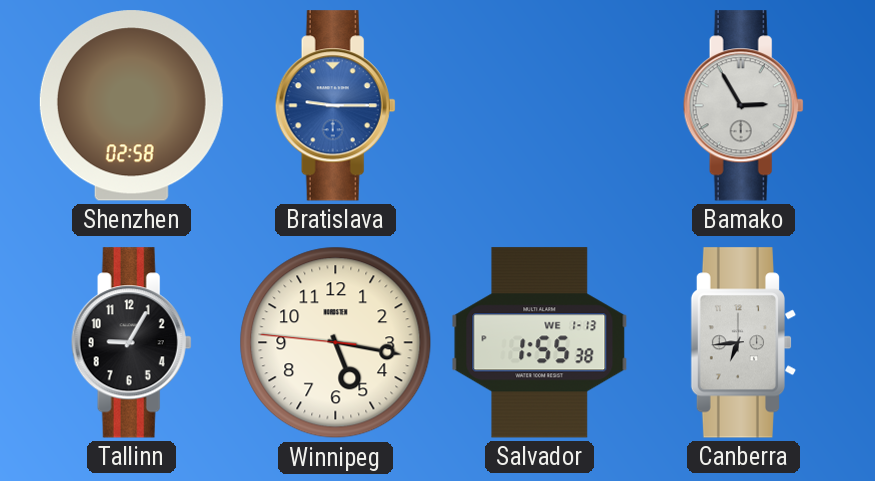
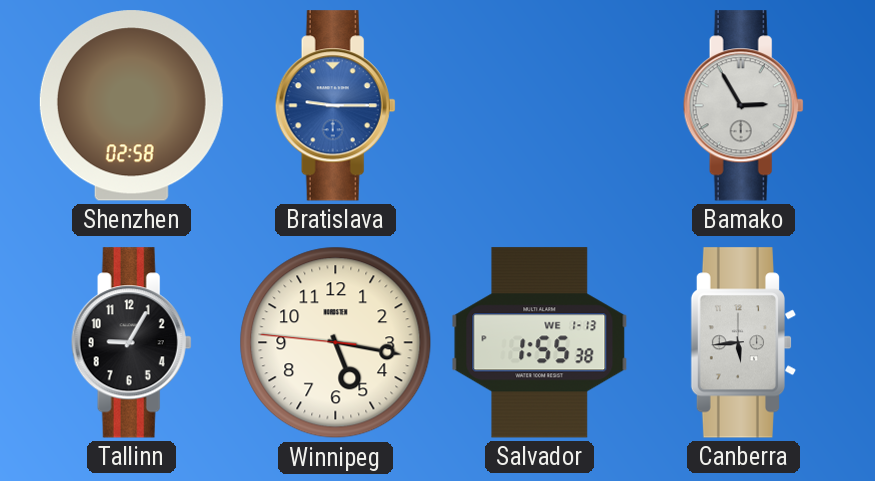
Canberra: 6:44 -> 5:44
